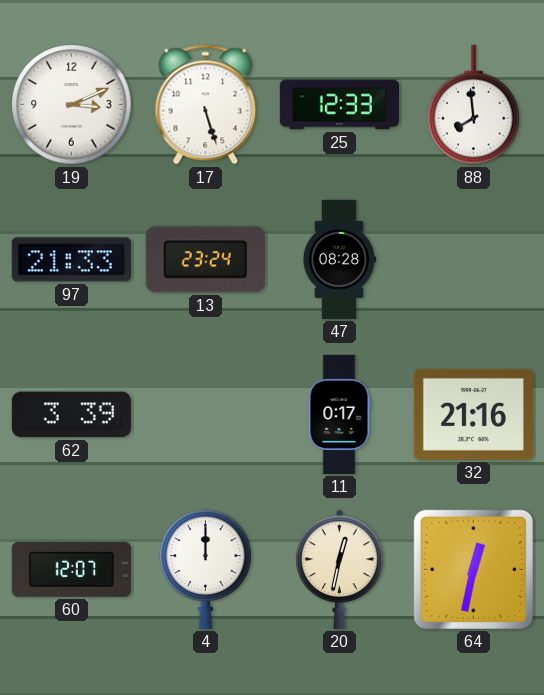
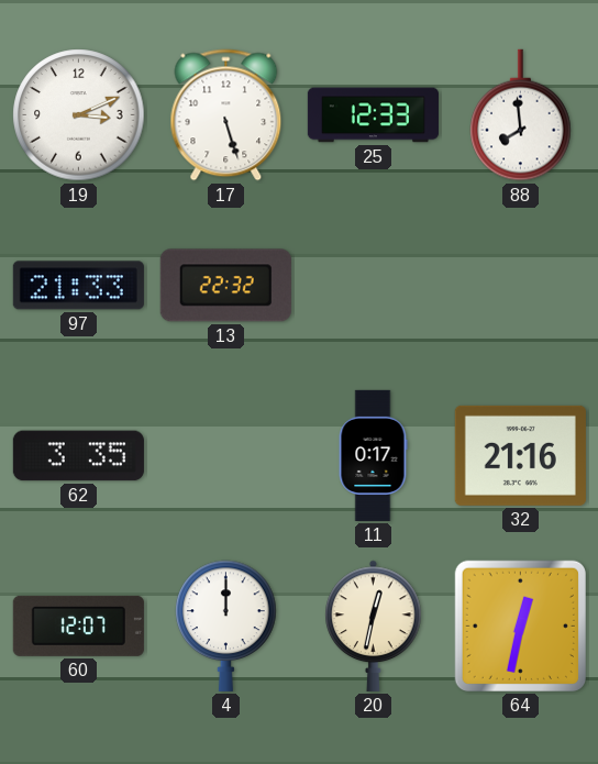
13: 23:24 -> 22:32
47: 08:28 -> none
62: 3:39 -> 3:35
